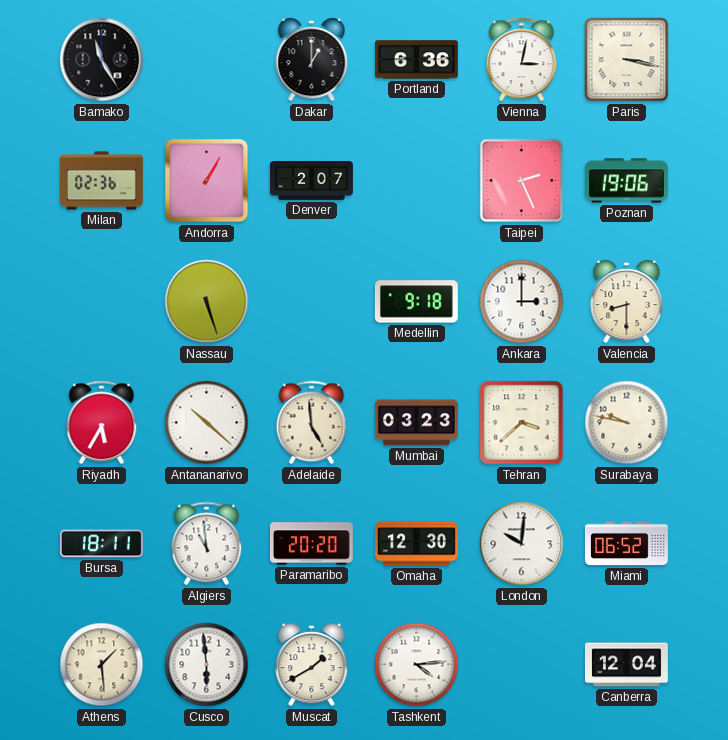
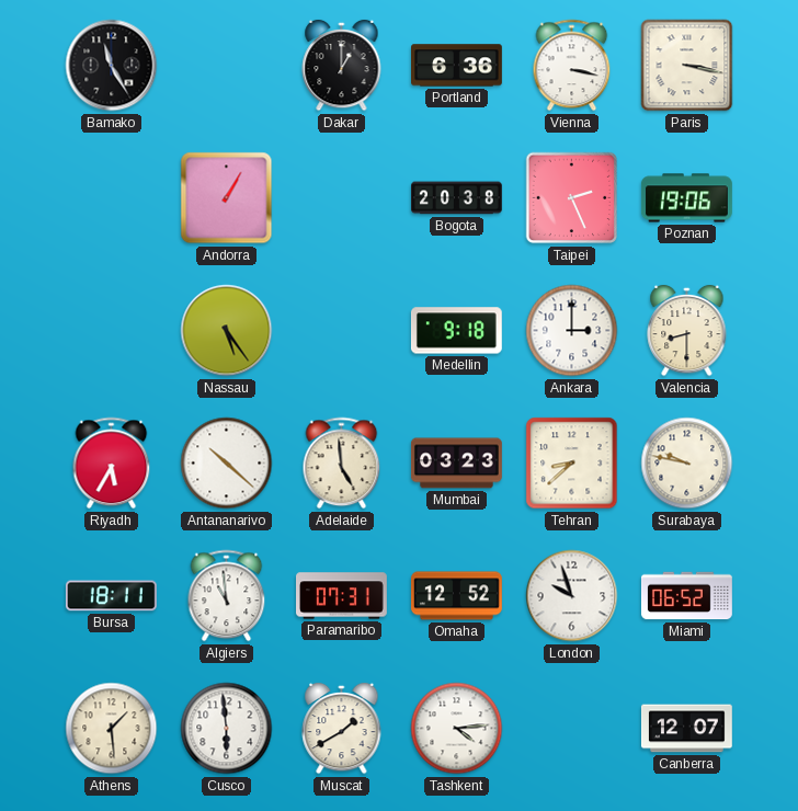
Vienna: 3:02 -> 3:17
Milan: 02:36 -> none
Denver: 2:07 -> none
Bogota: none -> 20:38
Nassau: 5:27 -> 5:24
Tehran: 3:38 -> 8:38
Paramaribo: 20:20 -> 07:31
Omaha: 12:30 -> 12:52
London: 10:01 -> 9:57
Canberra: 12:04 -> 12:07
